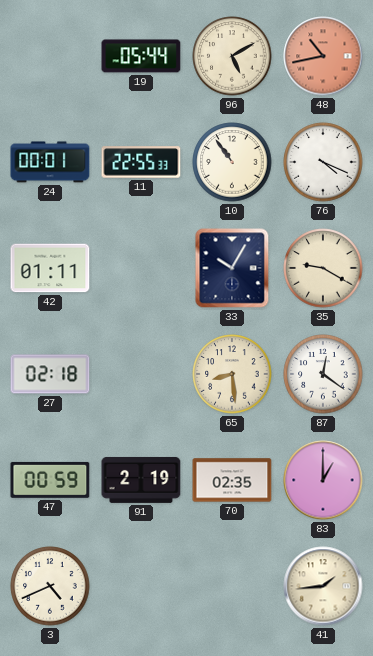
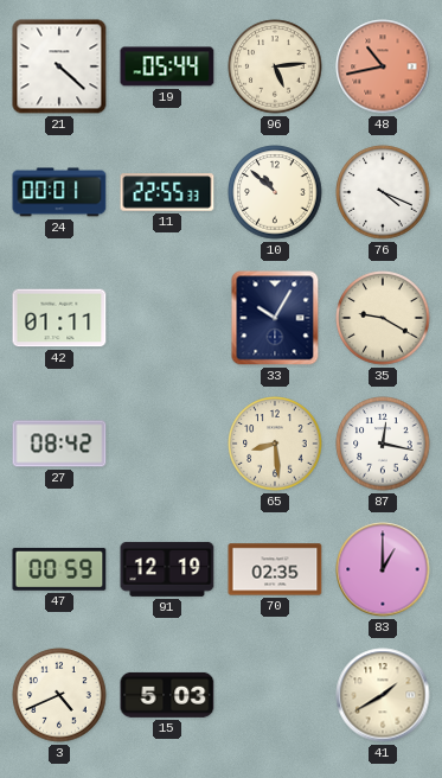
21: none -> 4:22
96: 5:10 -> 5:14
10: 10:54 -> 10:52
27: 02:18 -> 08:42
87: 12:21 -> 12:17
91: 2:19 -> 12:19
15: none -> 5:03
41: 1:44 -> 1:40
